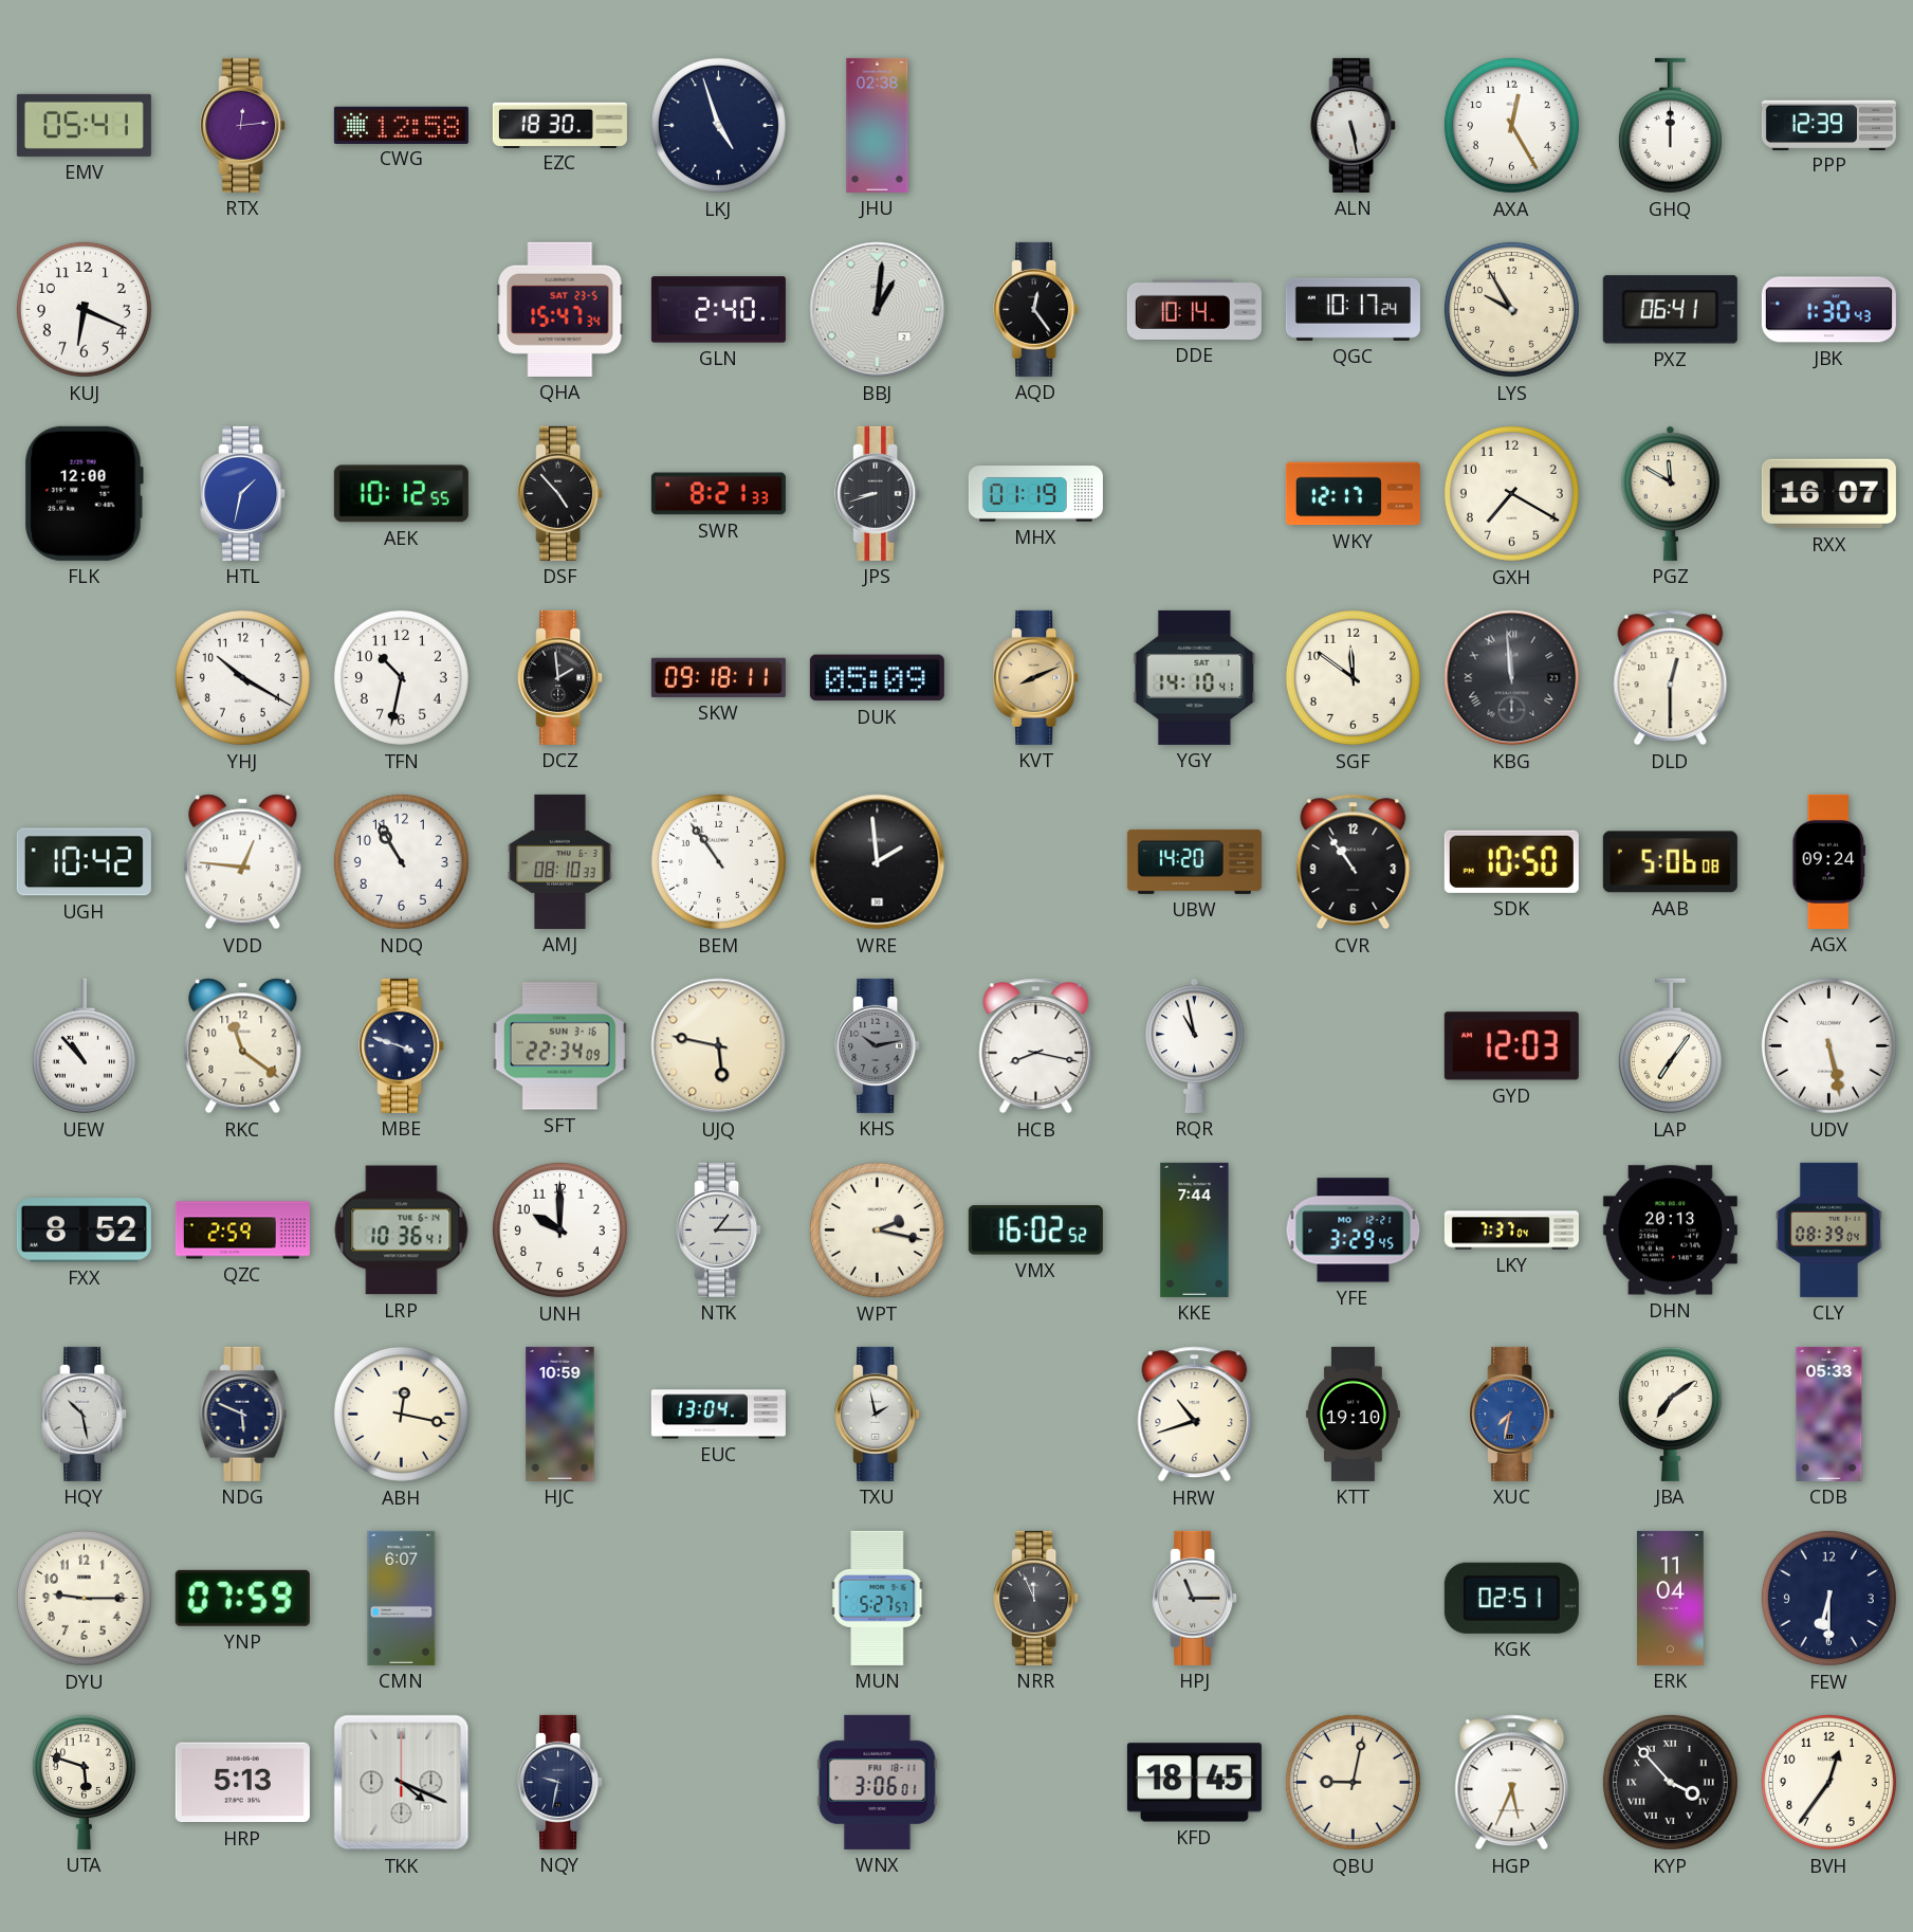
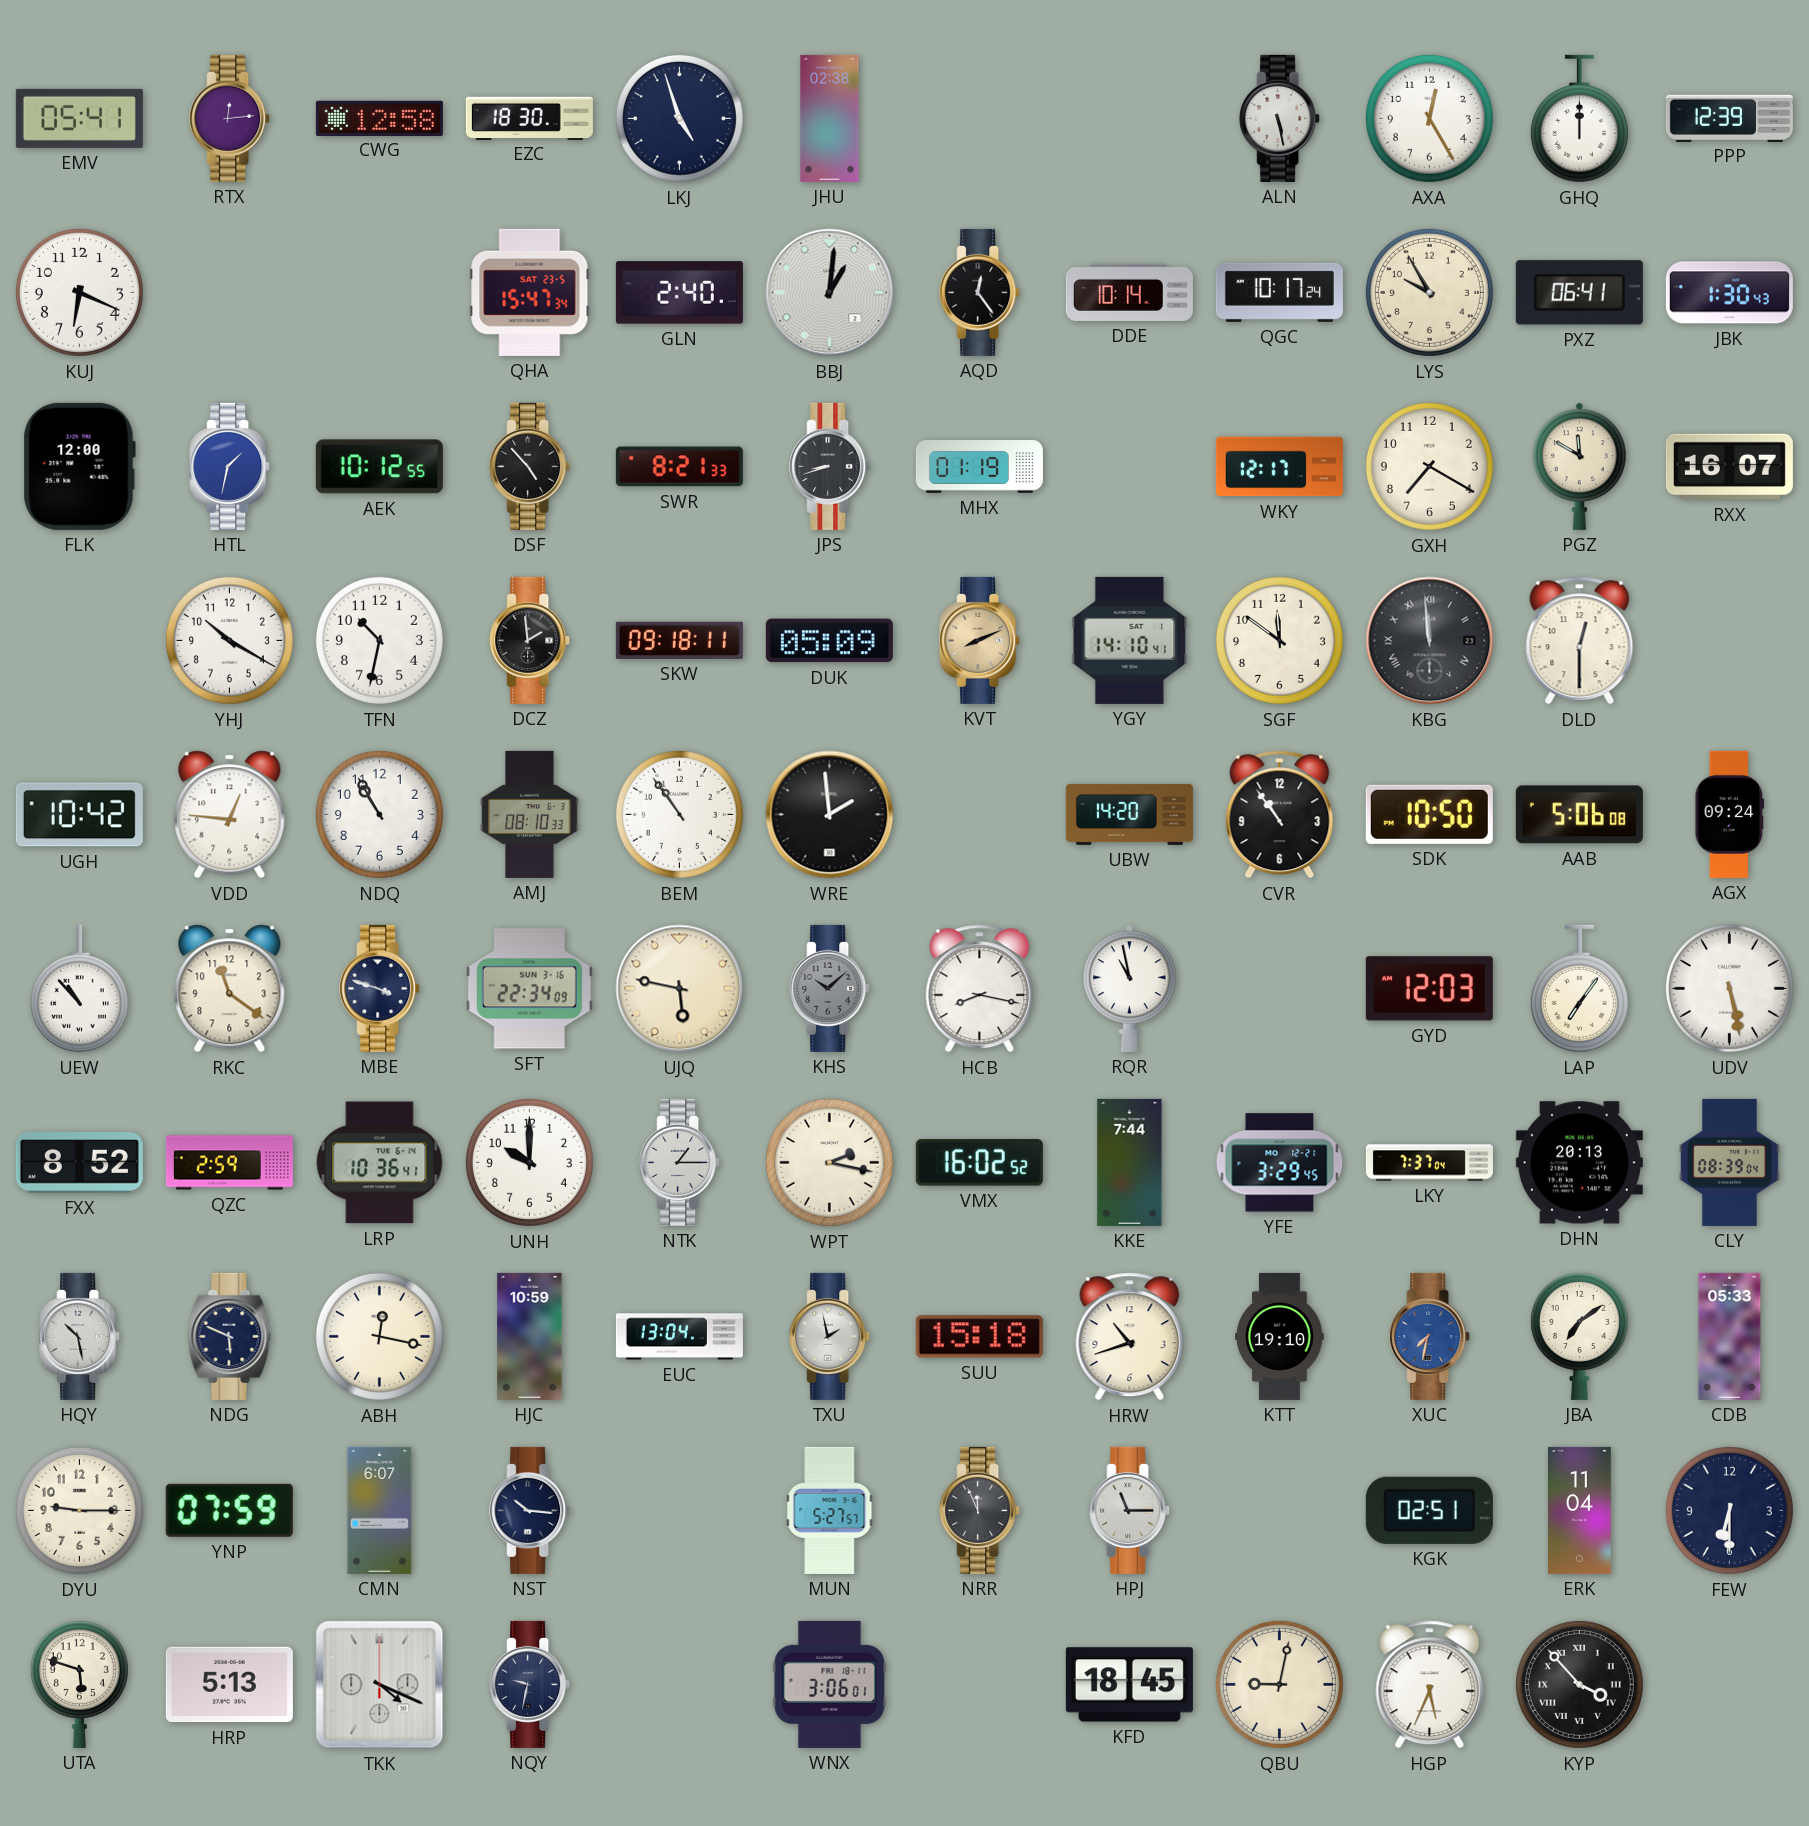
KHS: 10:13 -> 10:08
SUU: none -> 15:18
NST: none -> 10:16
BVH: 12:36 -> none
